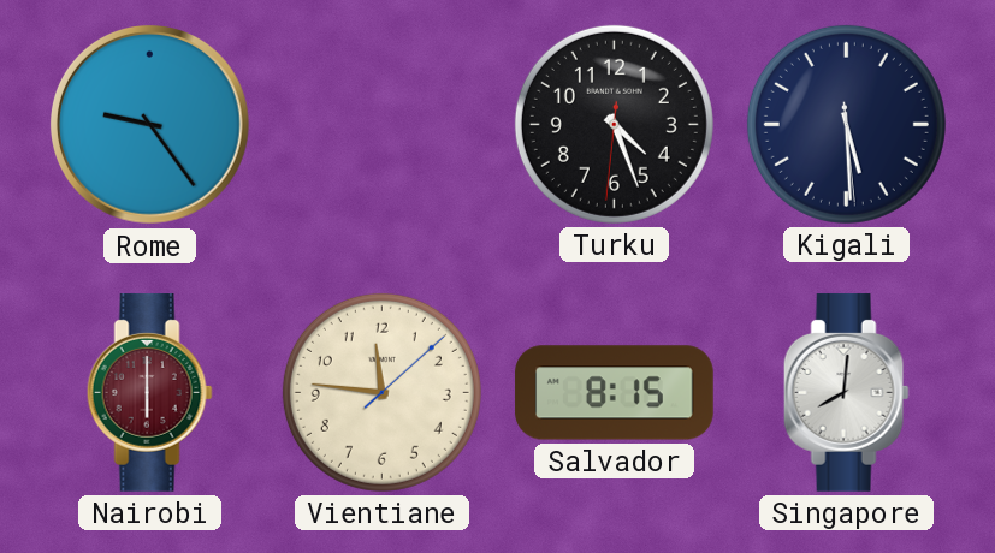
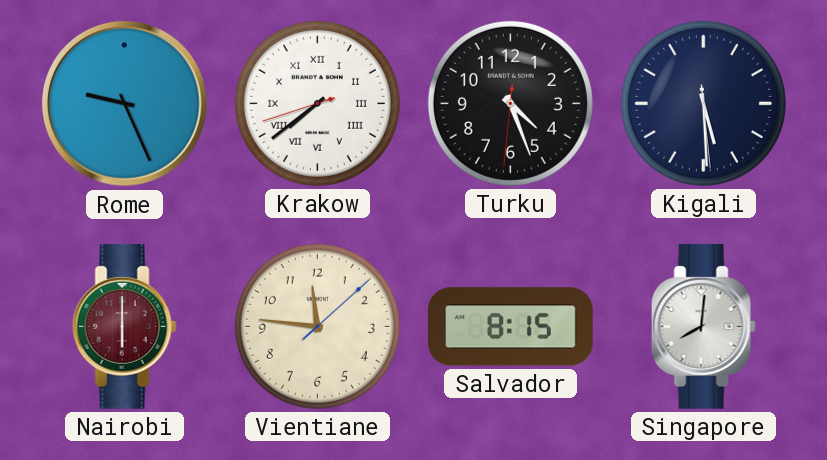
Rome: 9:24 -> 9:26
Krakow: none -> 7:38
